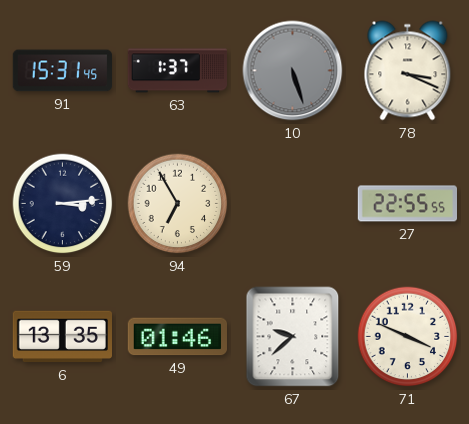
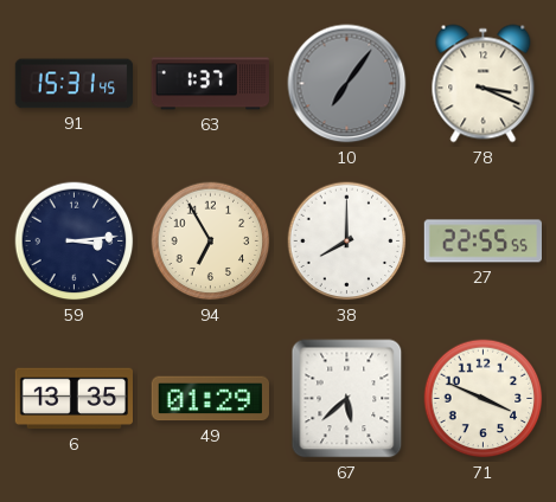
10: 5:27 -> 7:06
38: none -> 8:00
49: 01:46 -> 01:29
67: 9:38 -> 5:38
